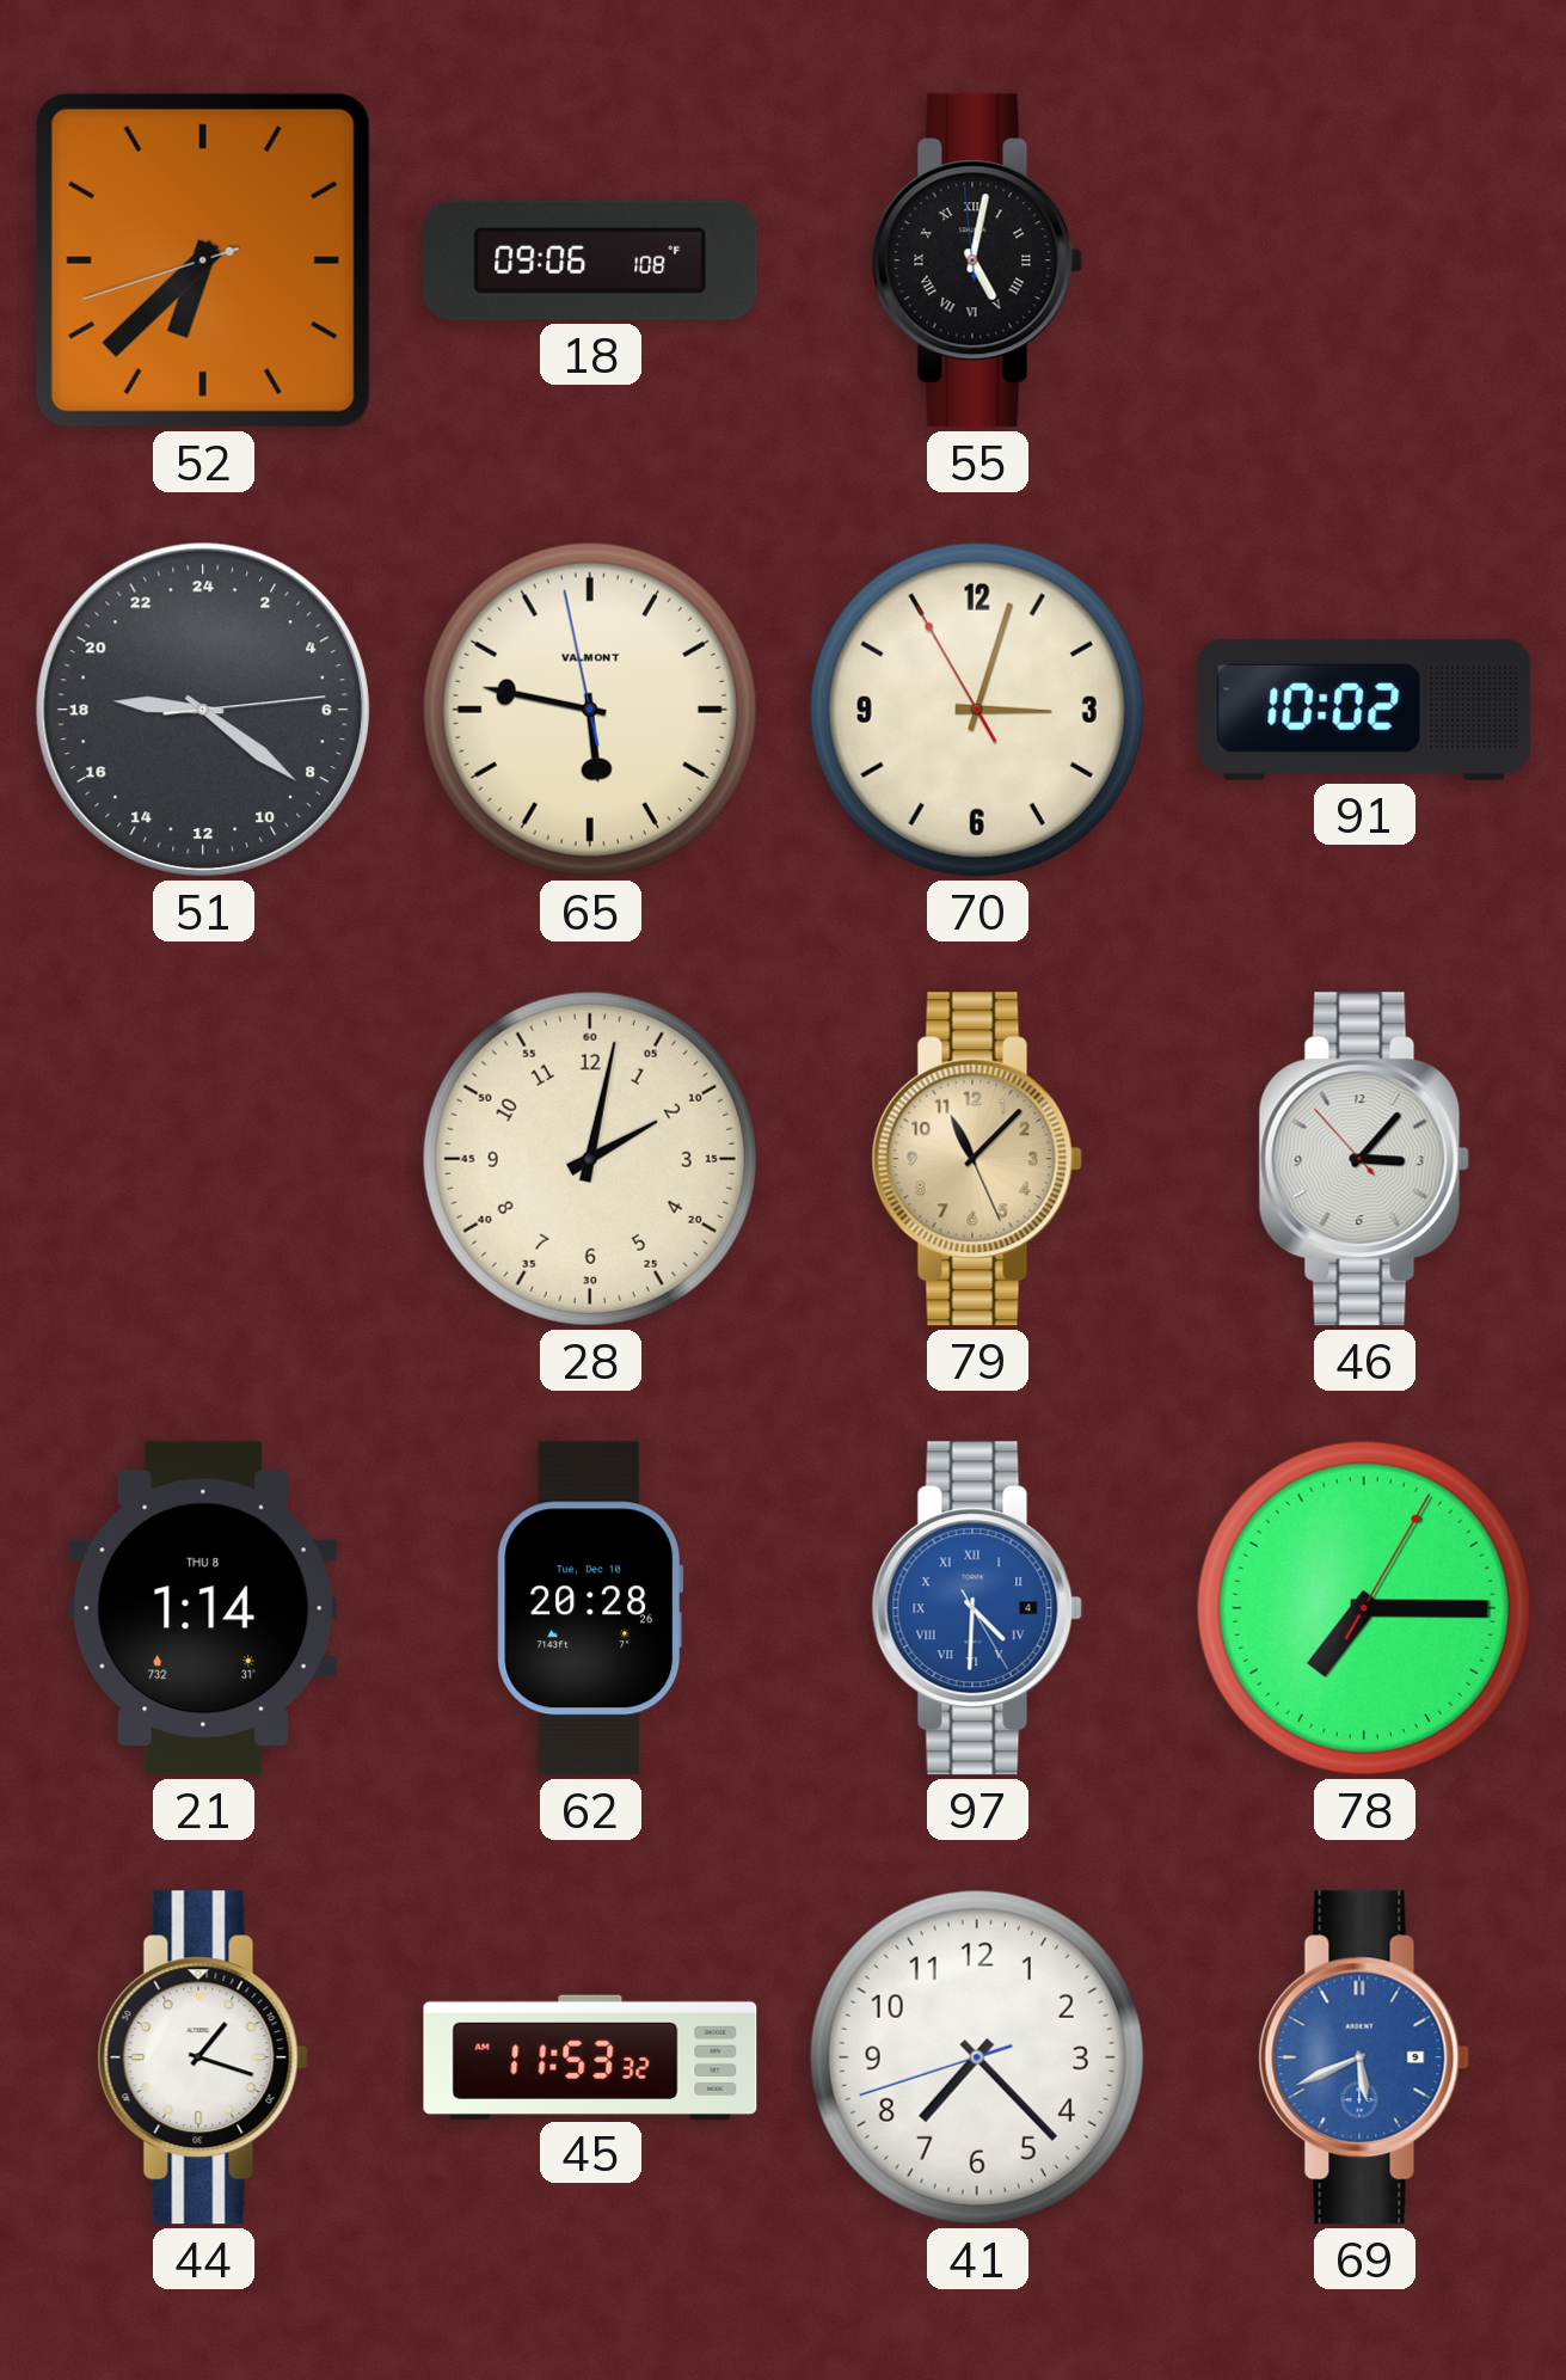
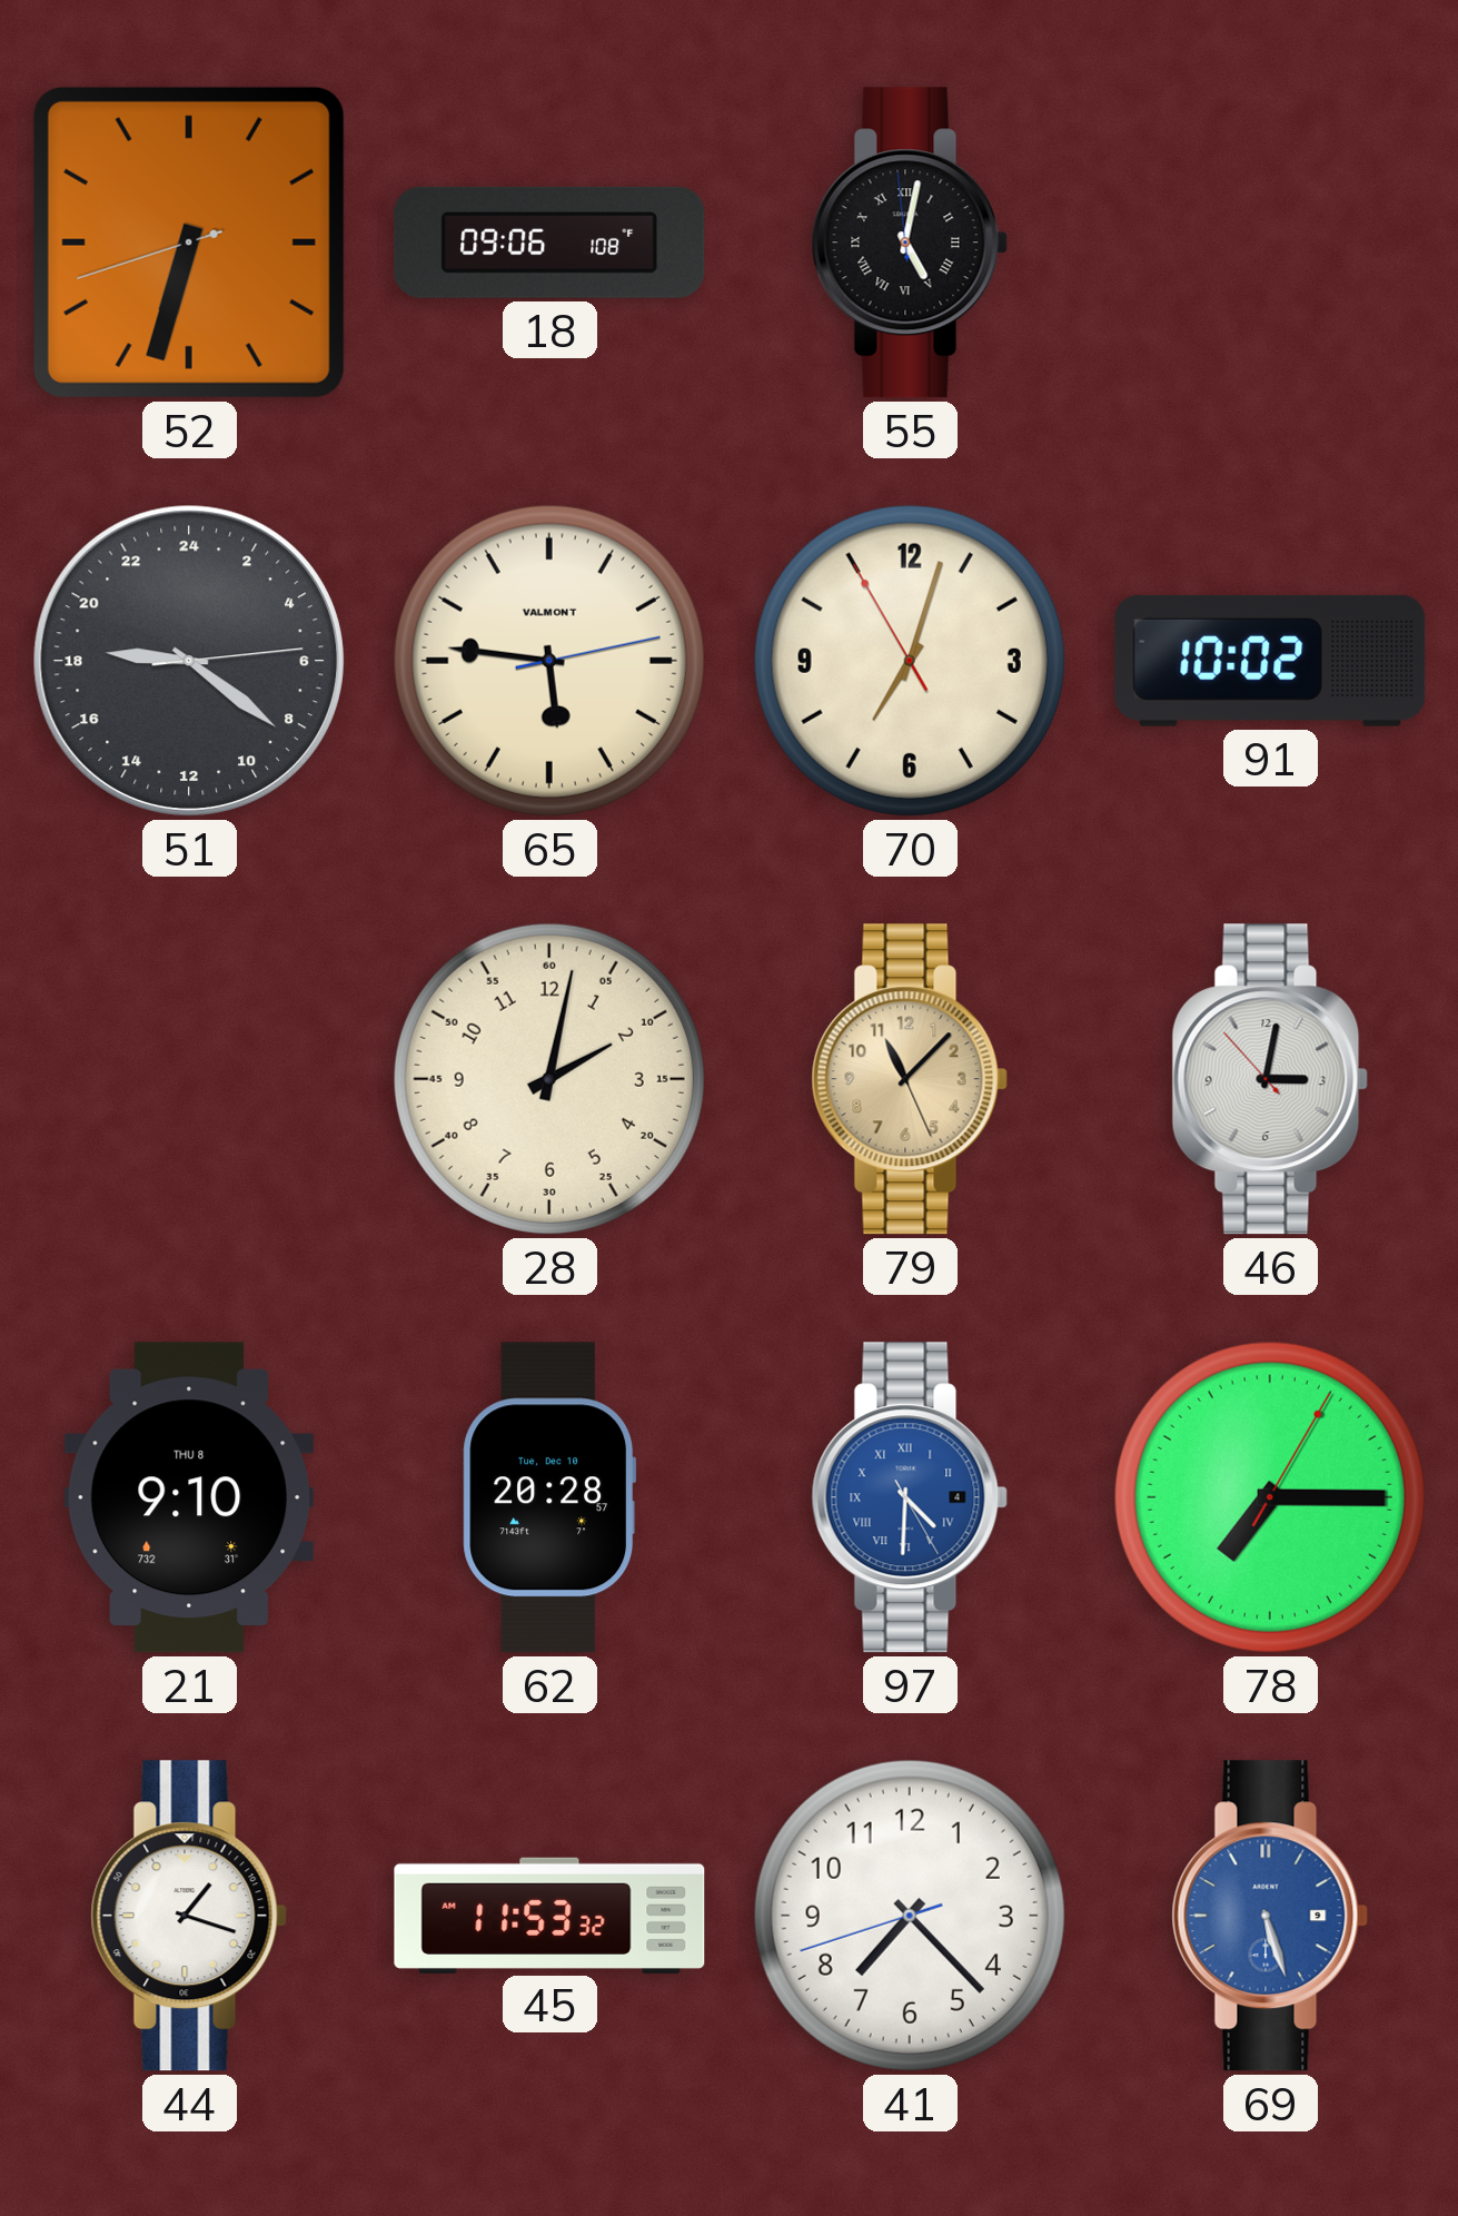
52: 6:37 -> 6:32
65: 5:46:58 -> 5:46:13
70: 3:02 -> 7:02
46: 3:06 -> 3:01
21: 1:14 -> 9:10
62: 20:28:26 -> 20:28:57
69: 5:41 -> 5:27
